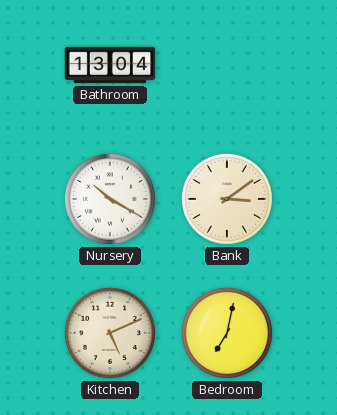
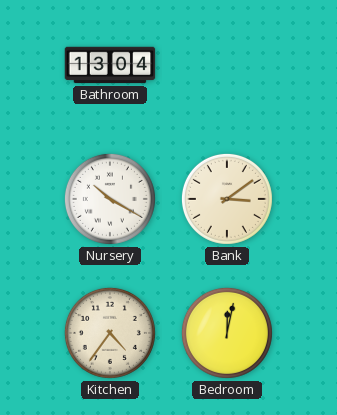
Kitchen: 5:11 -> 4:36
Bedroom: 7:02 -> 12:02
